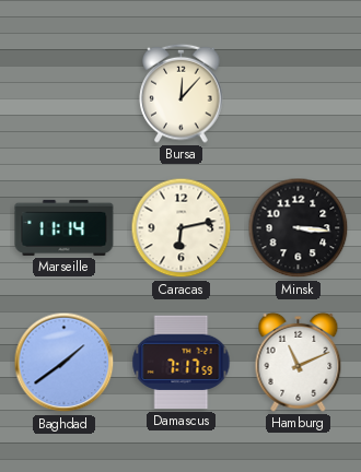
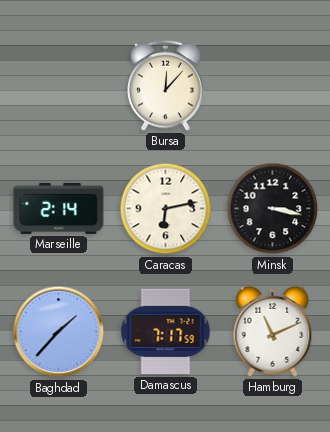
Marseille: 11:14 -> 2:14
Minsk: 3:16 -> 3:17
Baghdad: 1:39 -> 1:37
